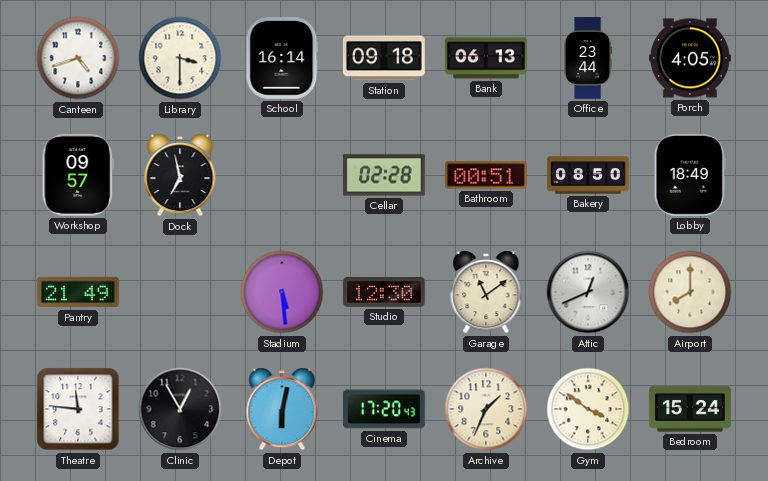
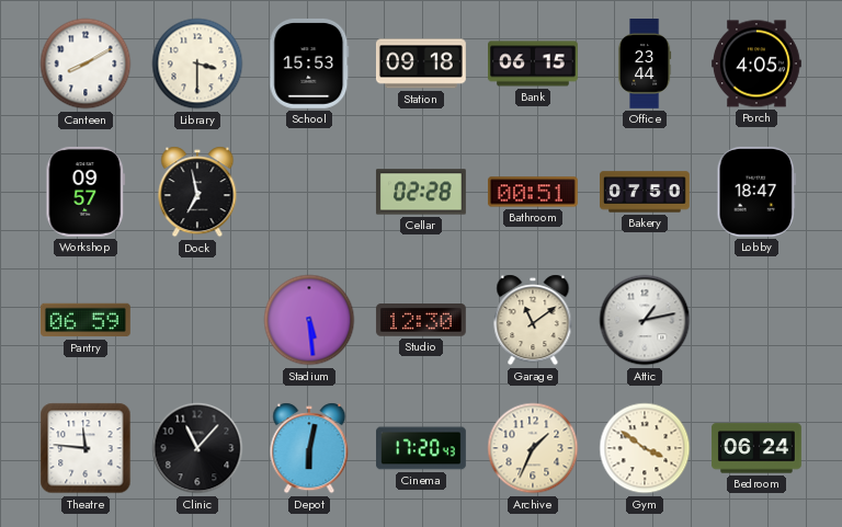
Canteen: 4:42 -> 8:10
School: 16:14 -> 15:53
Bank: 06:13 -> 06:15
Bakery: 08:50 -> 07:50
Lobby: 18:49 -> 18:47
Pantry: 21:49 -> 06:59
Attic: 12:41 -> 1:13
Airport: 8:00 -> none
Clinic: 12:55 -> 11:07
Bedroom: 15:24 -> 06:24
